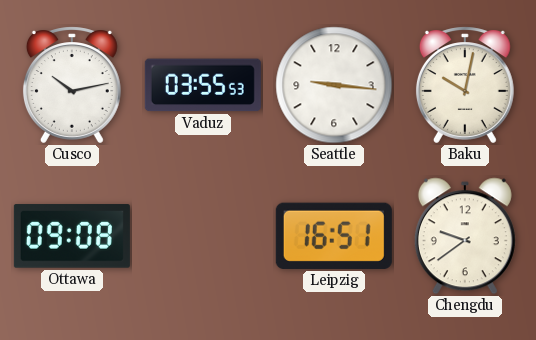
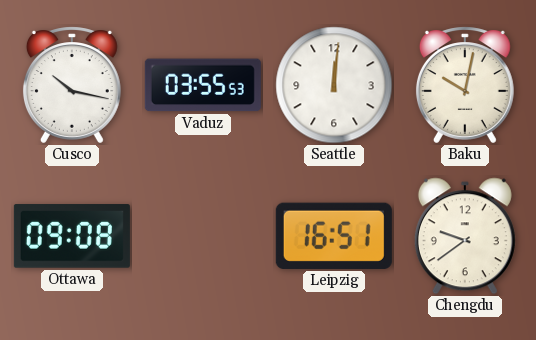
Cusco: 10:13 -> 10:17
Seattle: 9:16 -> 12:01
